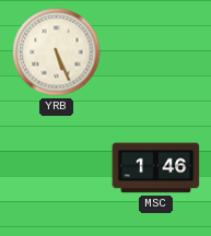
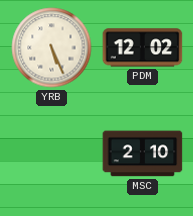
PDM: none -> 12:02
MSC: 1:46 -> 2:10
